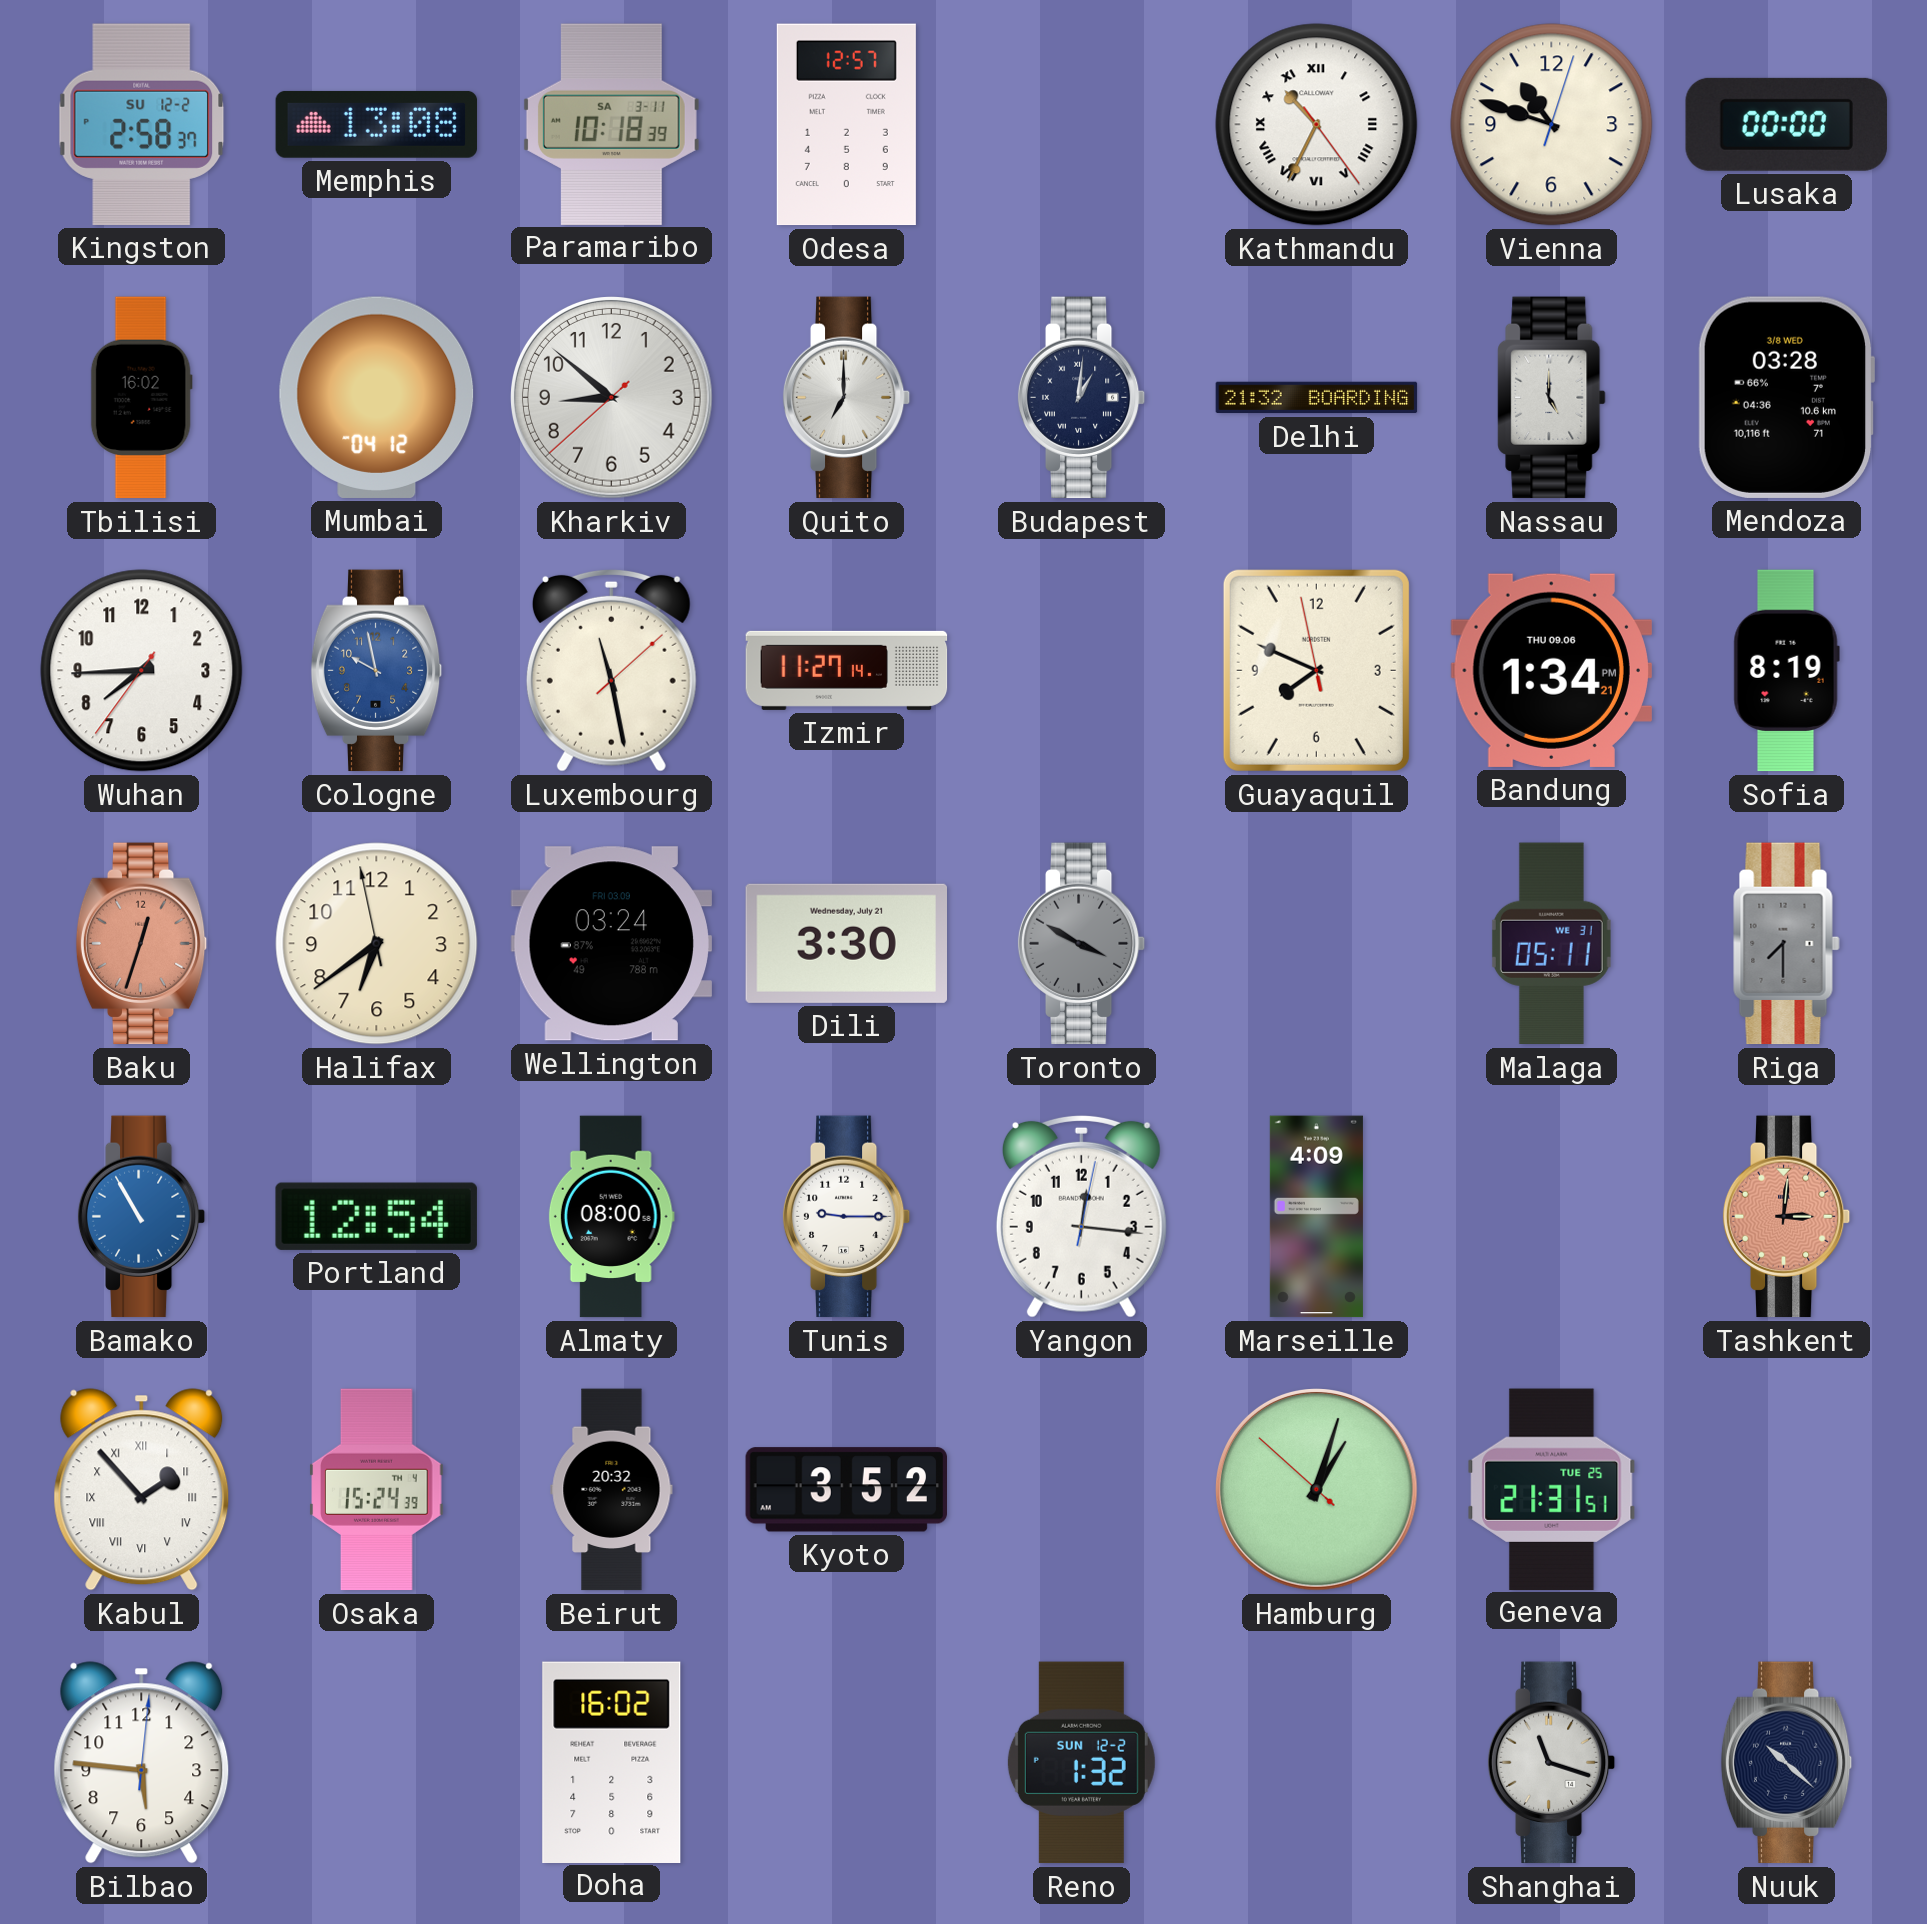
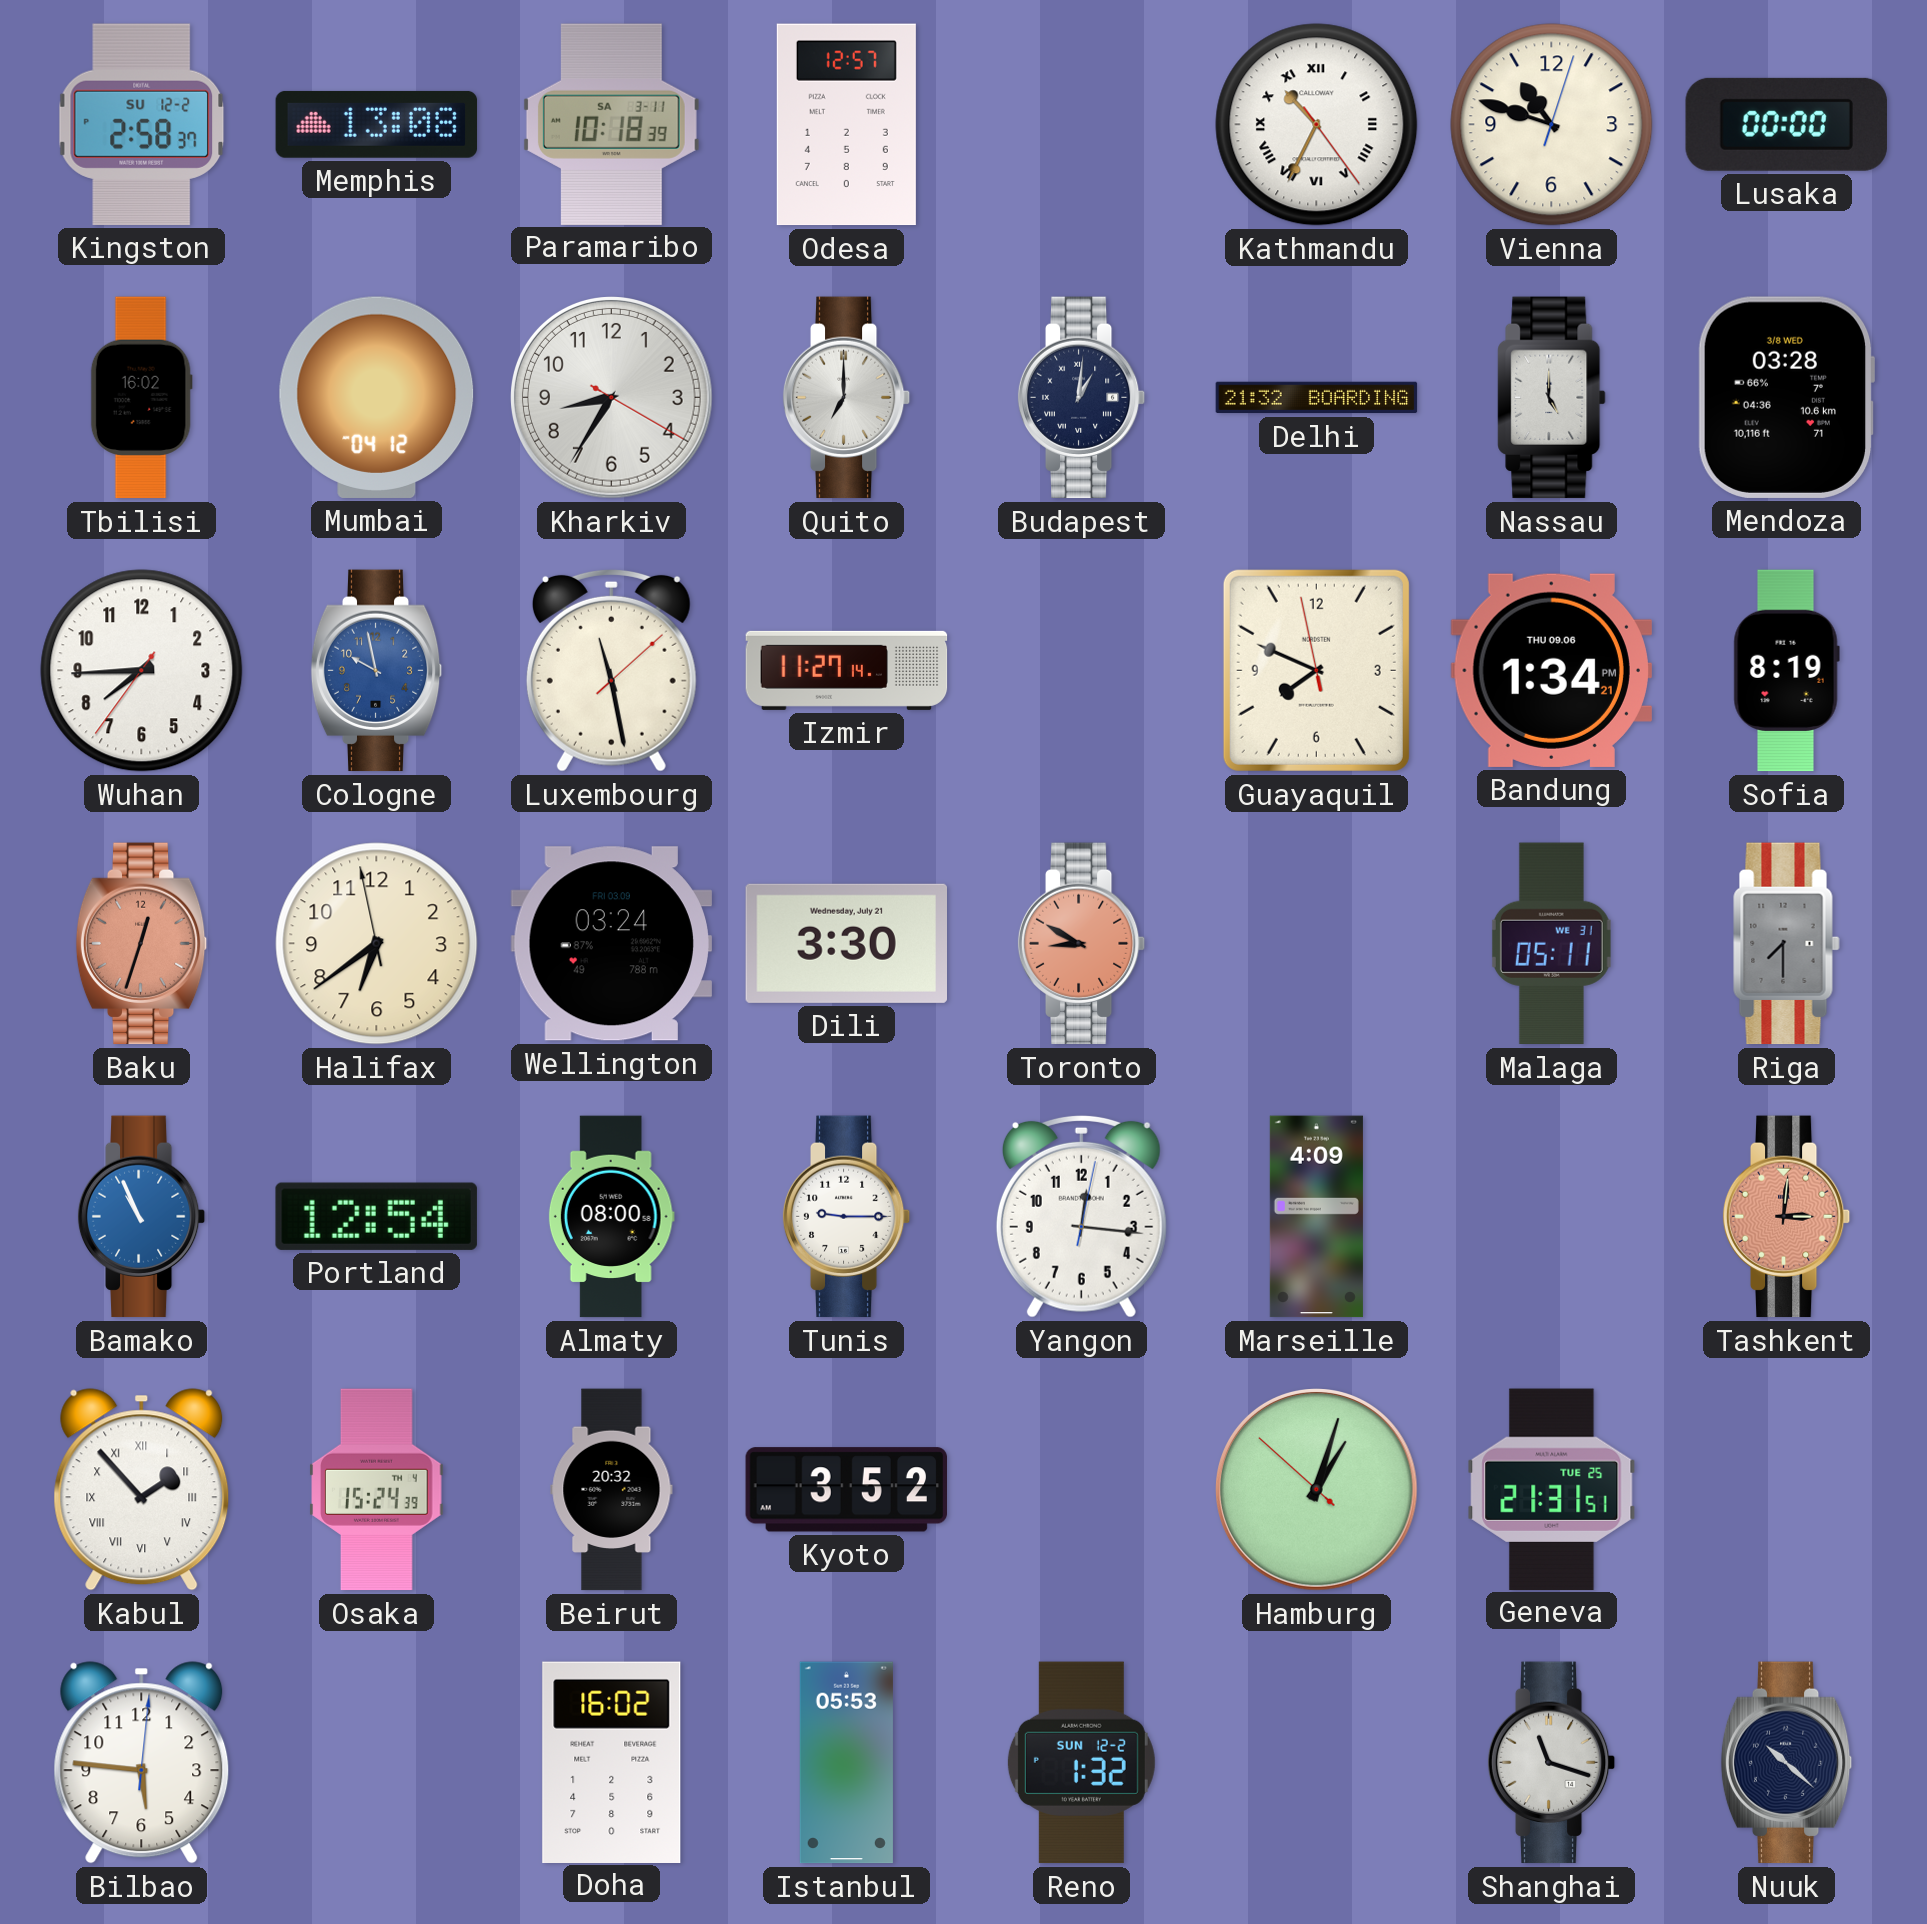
Kharkiv: 8:51 -> 8:35
Toronto: 3:50 -> 8:50
Toronto dial: grey -> salmon
Bamako: 10:55 -> 10:56
Istanbul: none -> 05:53
